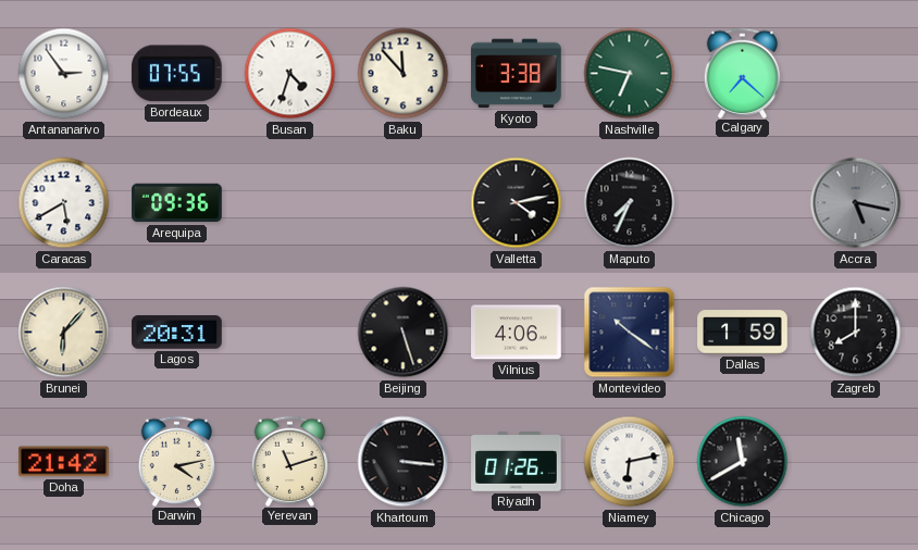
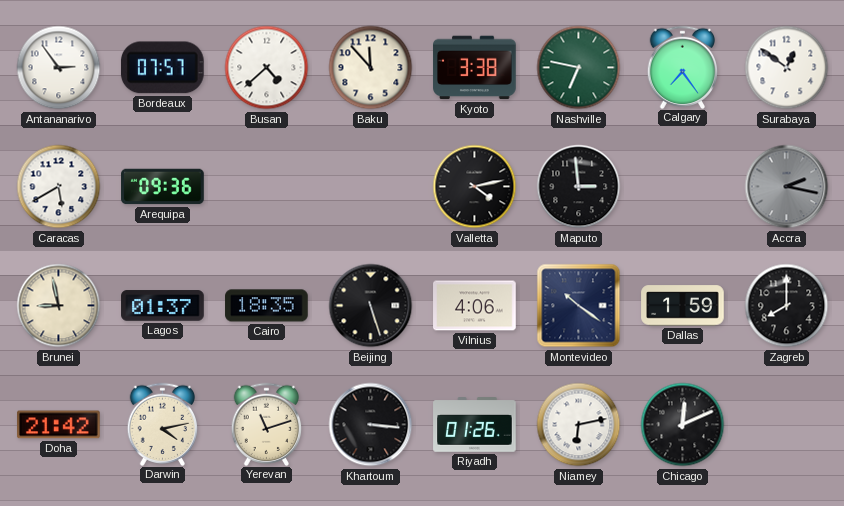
Bordeaux: 07:55 -> 07:57
Busan: 4:33 -> 4:38
Calgary: 7:22 -> 7:24
Surabaya: none -> 12:51
Maputo: 7:34 -> 2:59
Accra: 5:17 -> 2:17
Brunei: 6:07 -> 8:58
Lagos: 20:31 -> 01:37
Cairo: none -> 18:35
Chicago: 11:40 -> 12:11
